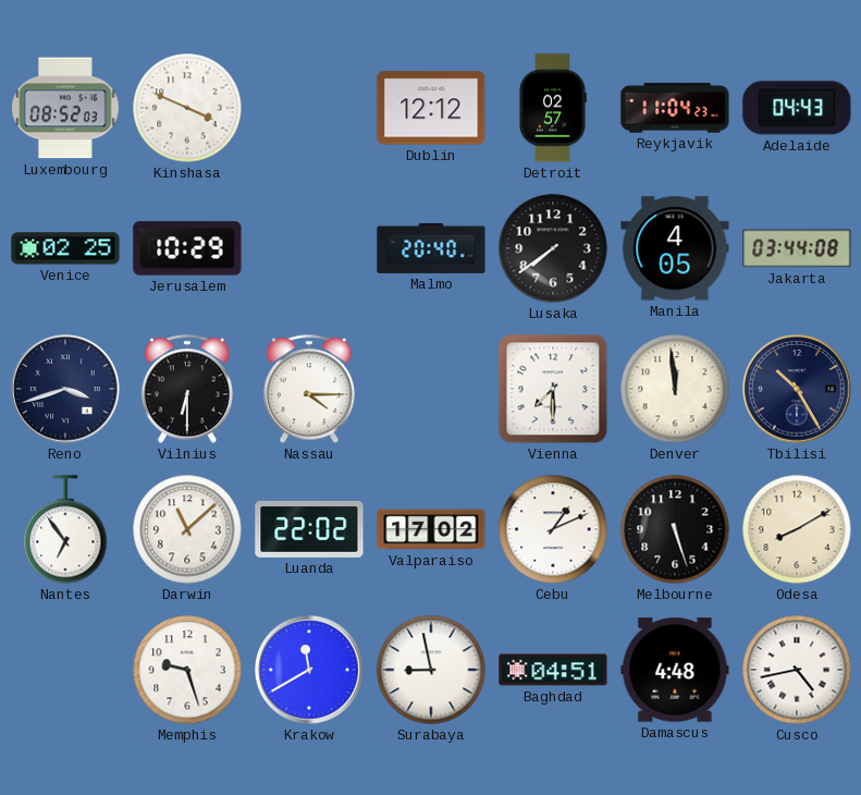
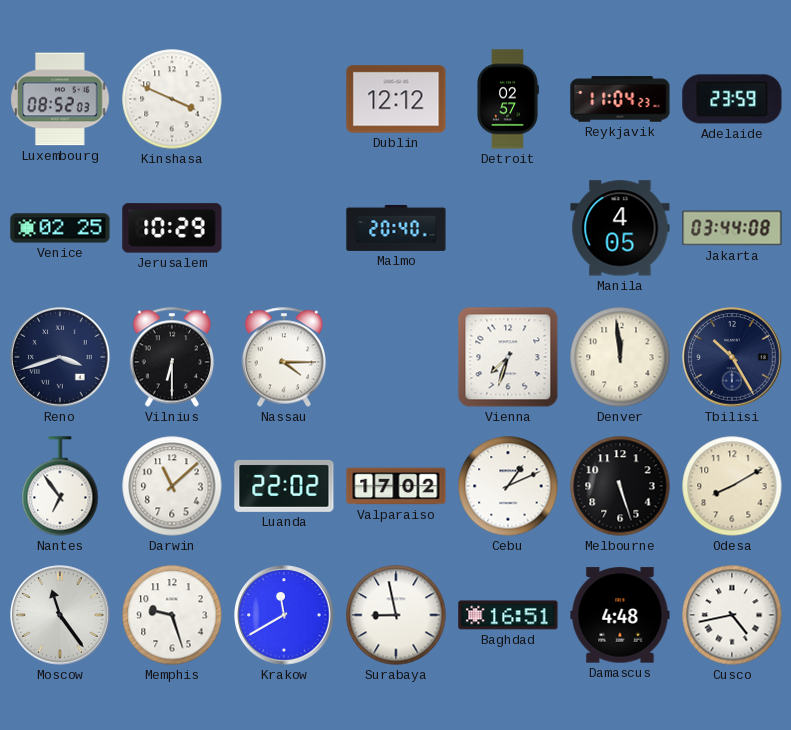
Adelaide: 04:43 -> 23:59
Lusaka: 7:39 -> none
Vienna: 7:30 -> 7:33
Moscow: none -> 11:24
Baghdad: 04:51 -> 16:51
